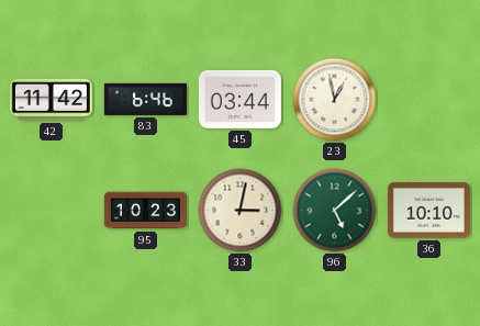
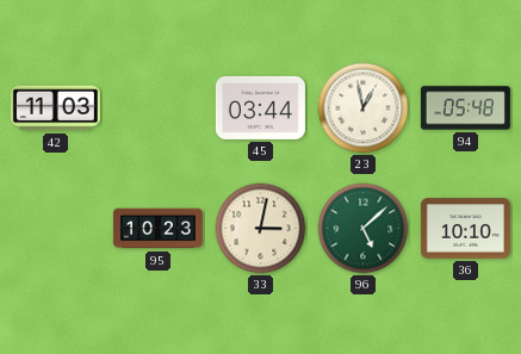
42: 11:42 -> 11:03
83: 6:46 -> none
94: none -> 05:48
